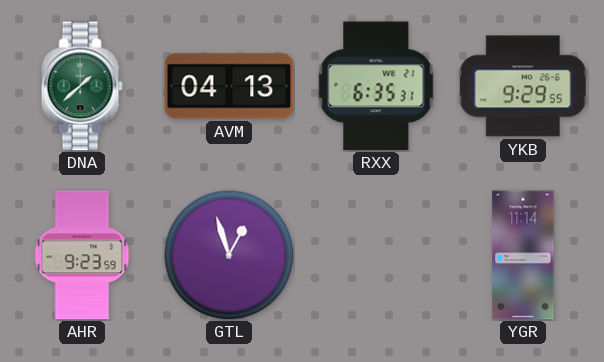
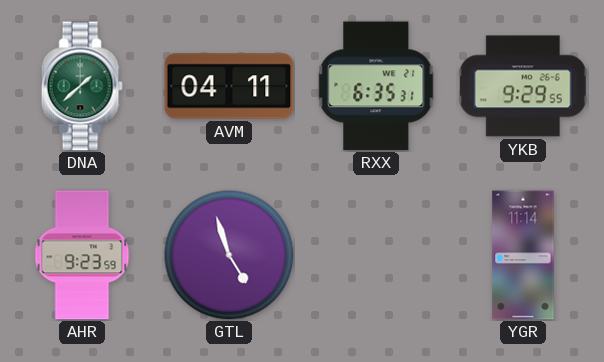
AVM: 04:13 -> 04:11
GTL: 12:57 -> 4:57
